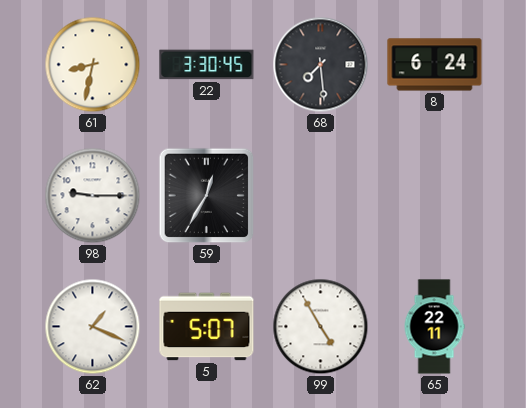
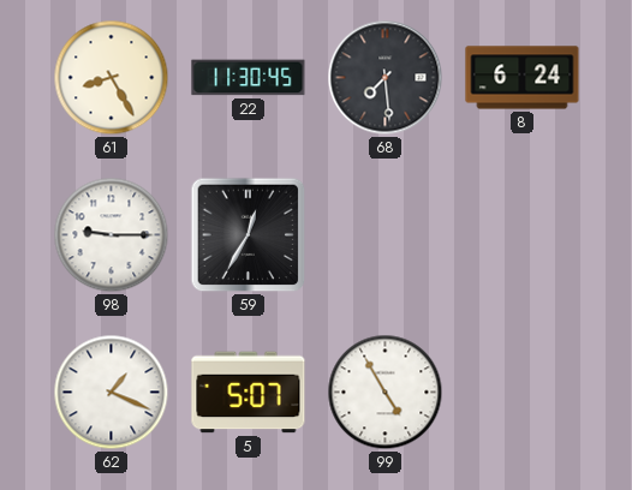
61: 8:32 -> 8:25
22: 3:30 -> 11:30
65: 22:11 -> none
